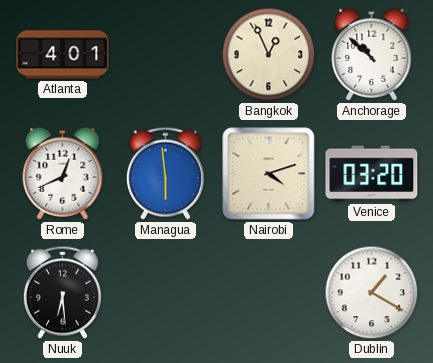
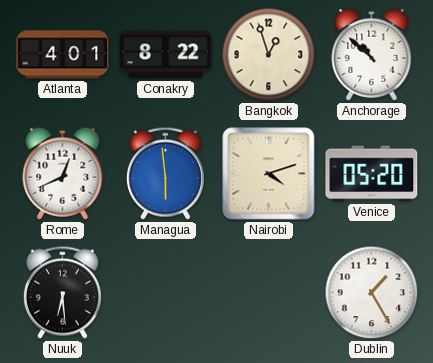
Conakry: none -> 8:22
Bangkok: 12:56 -> 12:57
Venice: 03:20 -> 05:20
Dublin: 1:20 -> 1:25
